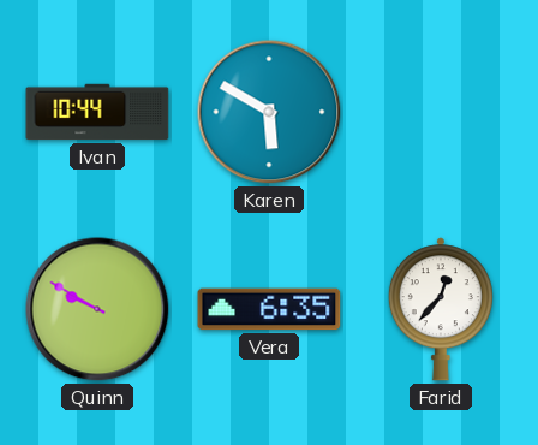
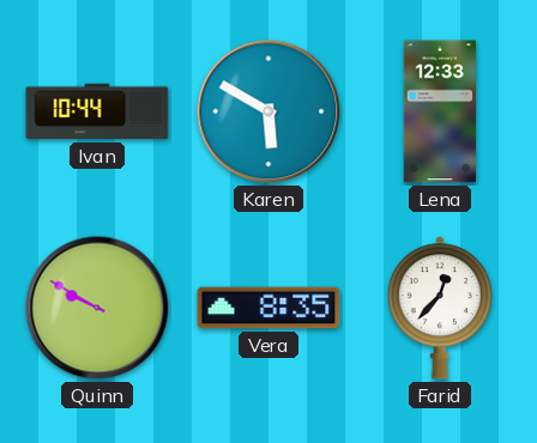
Lena: none -> 12:33
Vera: 6:35 -> 8:35
